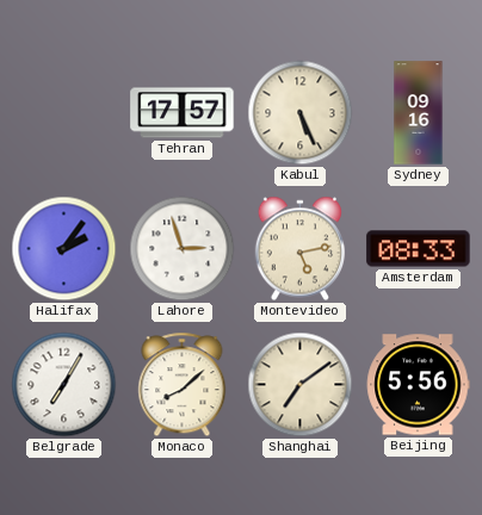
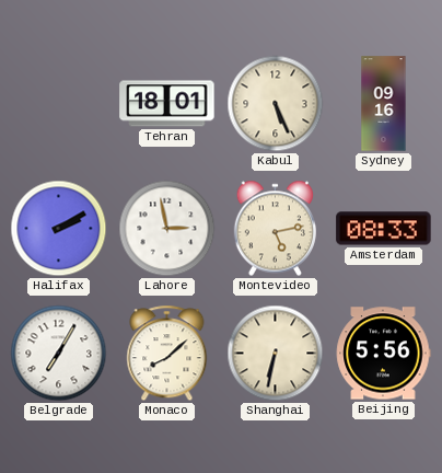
Tehran: 17:57 -> 18:01
Halifax: 2:06 -> 2:10
Lahore: 2:57 -> 2:58
Shanghai: 7:09 -> 6:32
